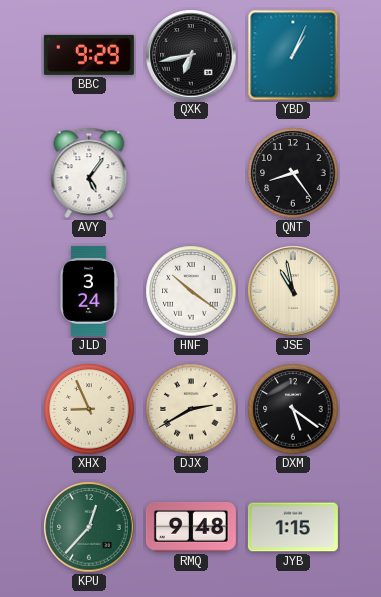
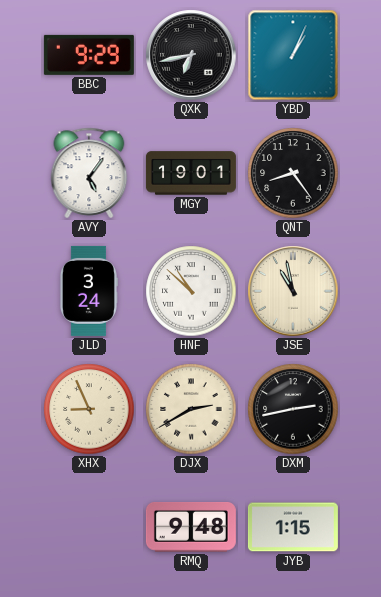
MGY: none -> 19:01
HNF: 10:21 -> 10:52
DXM: 5:21 -> 2:43
KPU: 12:37 -> none
